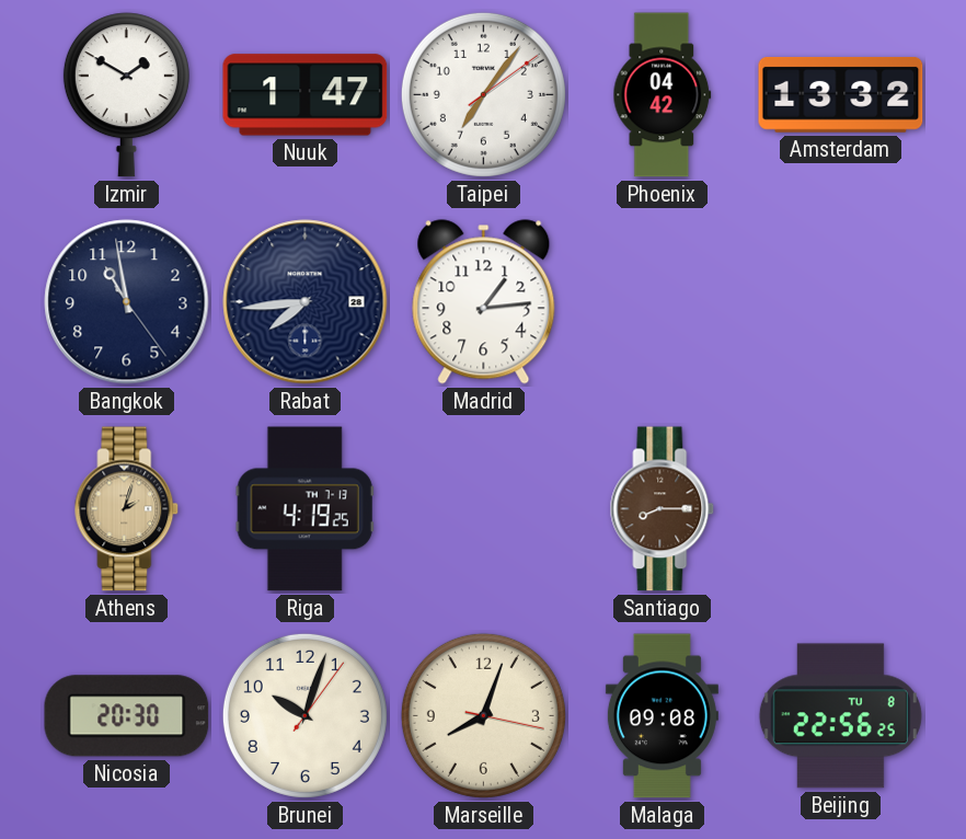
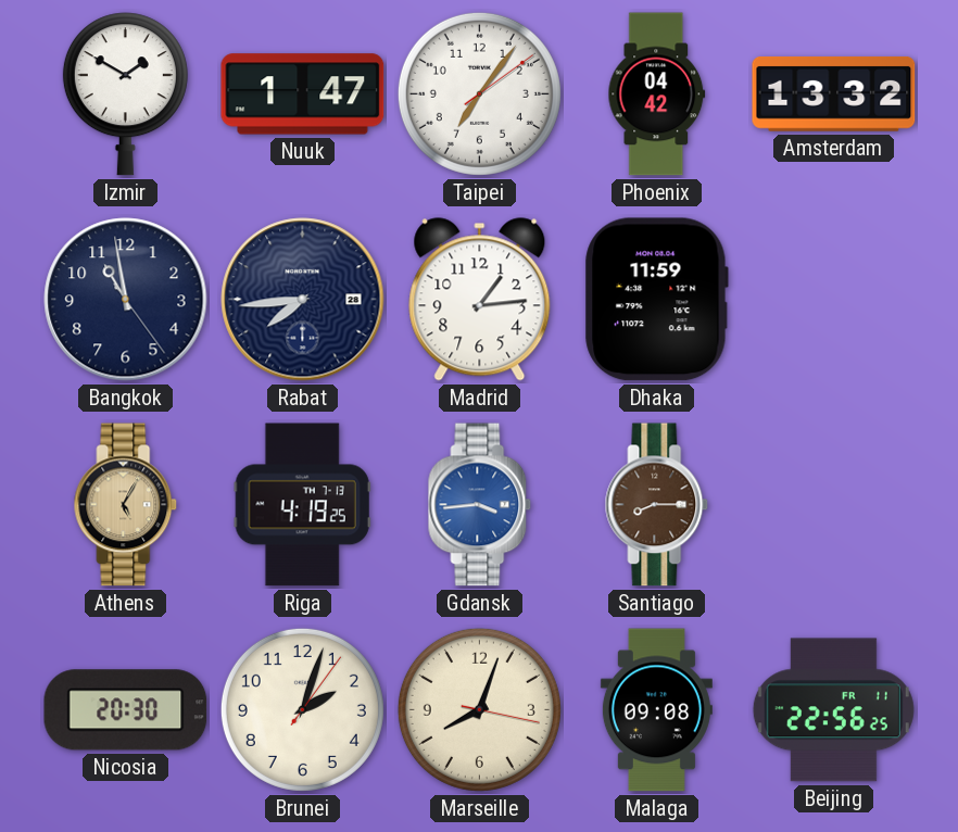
Dhaka: none -> 11:59
Athens: 2:03 -> 5:05
Gdansk: none -> 3:44
Brunei: 10:03 -> 2:03
Beijing date: TU 8 -> FR 11
